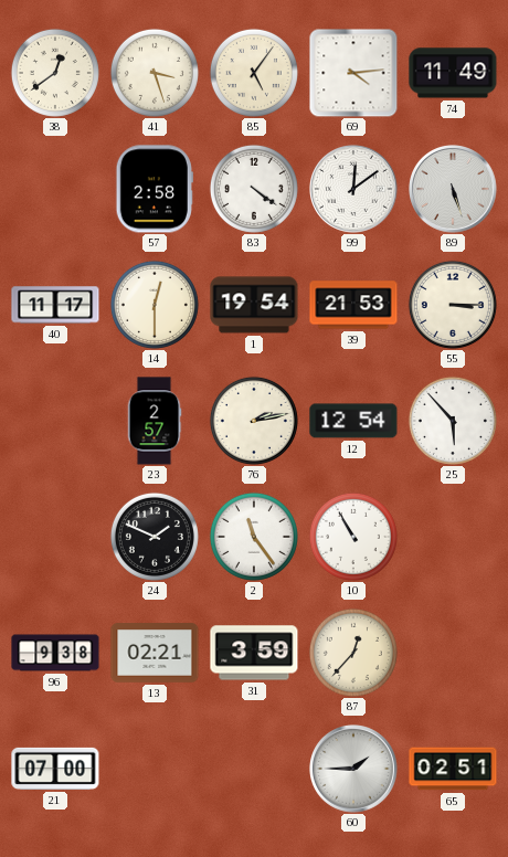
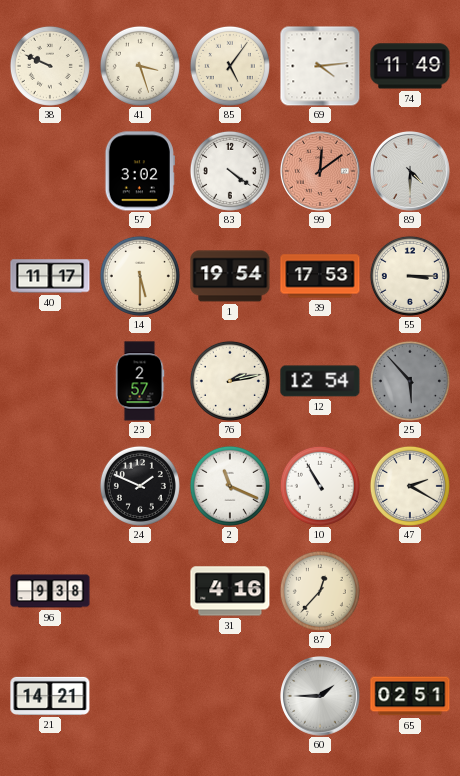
38: 12:39 -> 9:49
57: 2:58 -> 3:02
99 dial: white -> salmon
89: 5:27 -> 4:30
14: 12:30 -> 5:30
39: 21:53 -> 17:53
25 dial: white -> grey
2: 11:24 -> 11:19
47: none -> 2:20
13: 02:21 -> none
31: 3:59 -> 4:16
21: 07:00 -> 14:21
